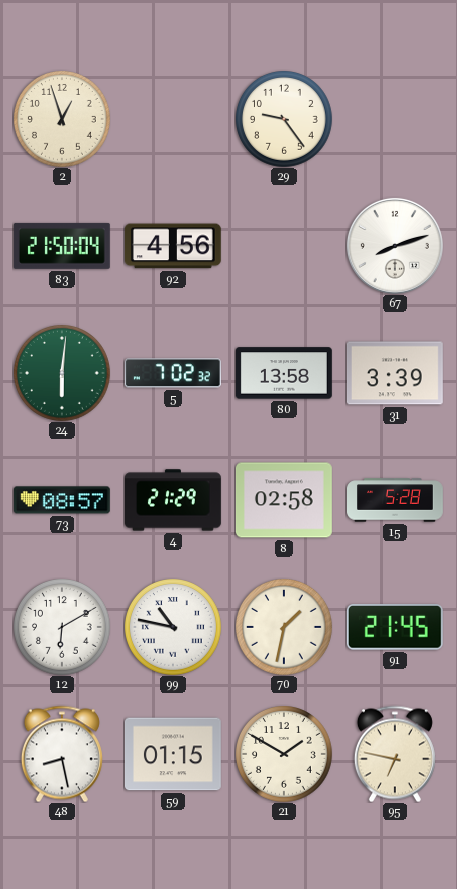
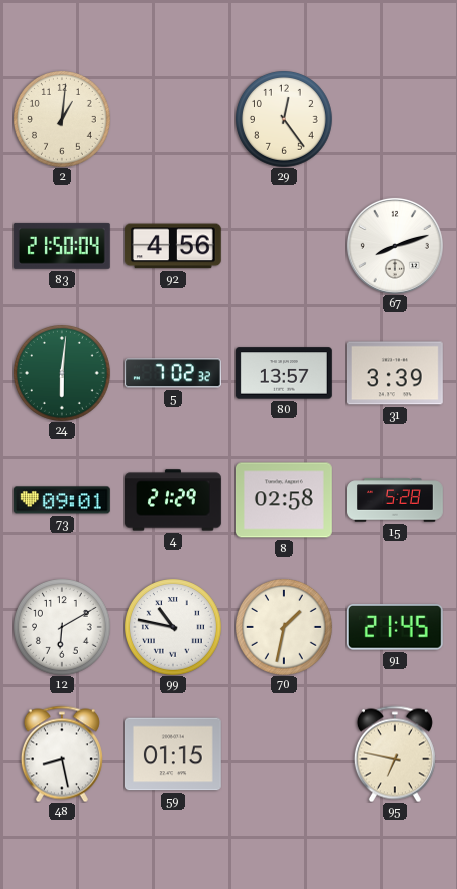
2: 12:57 -> 1:01
29: 9:24 -> 12:24
80: 13:58 -> 13:57
73: 08:57 -> 09:01
21: 1:50 -> none
